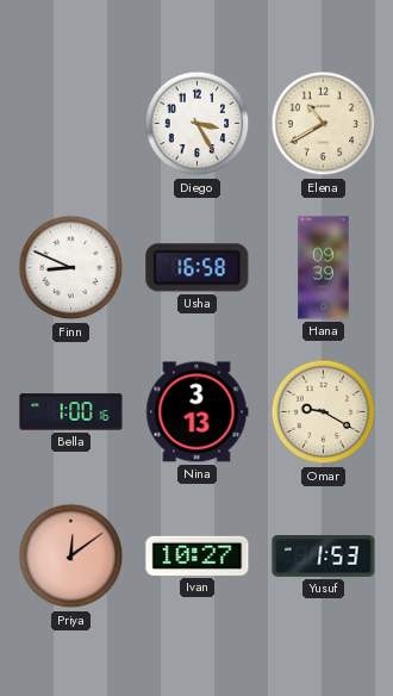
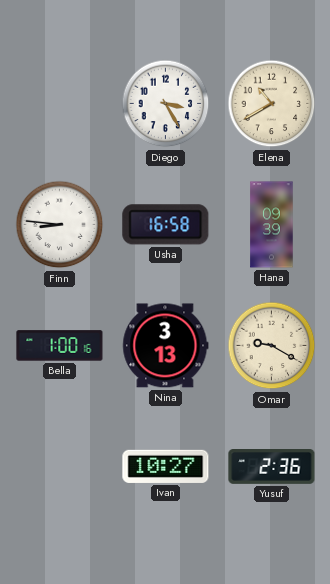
Finn: 8:49 -> 8:46
Priya: 12:09 -> none
Yusuf: 1:53 -> 2:36
